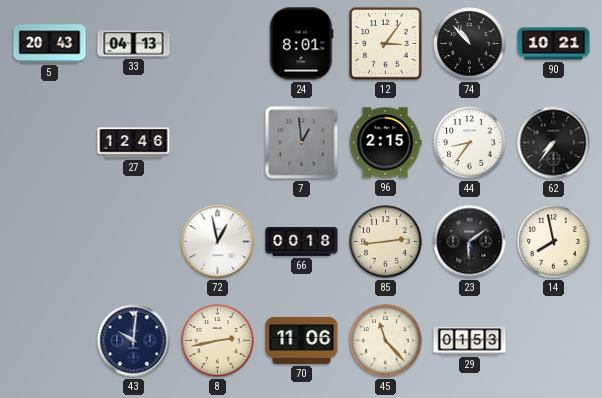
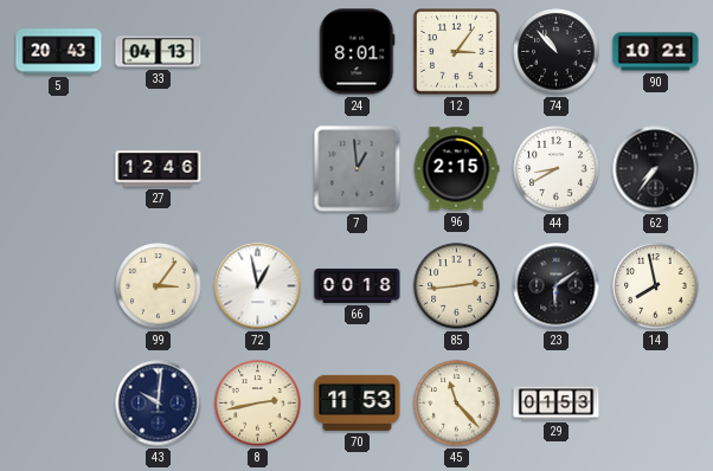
44: 8:36 -> 8:40
99: none -> 3:06
70: 11:06 -> 11:53
